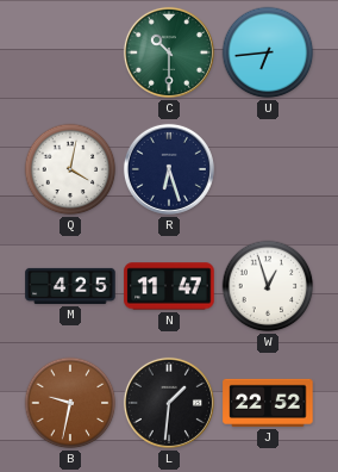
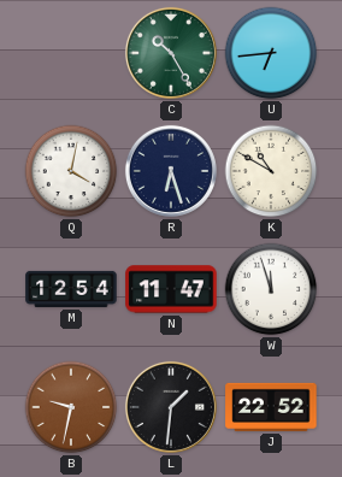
C: 10:30 -> 10:25
K: none -> 10:50
M: 4:25 -> 12:54
W: 12:57 -> 11:57
